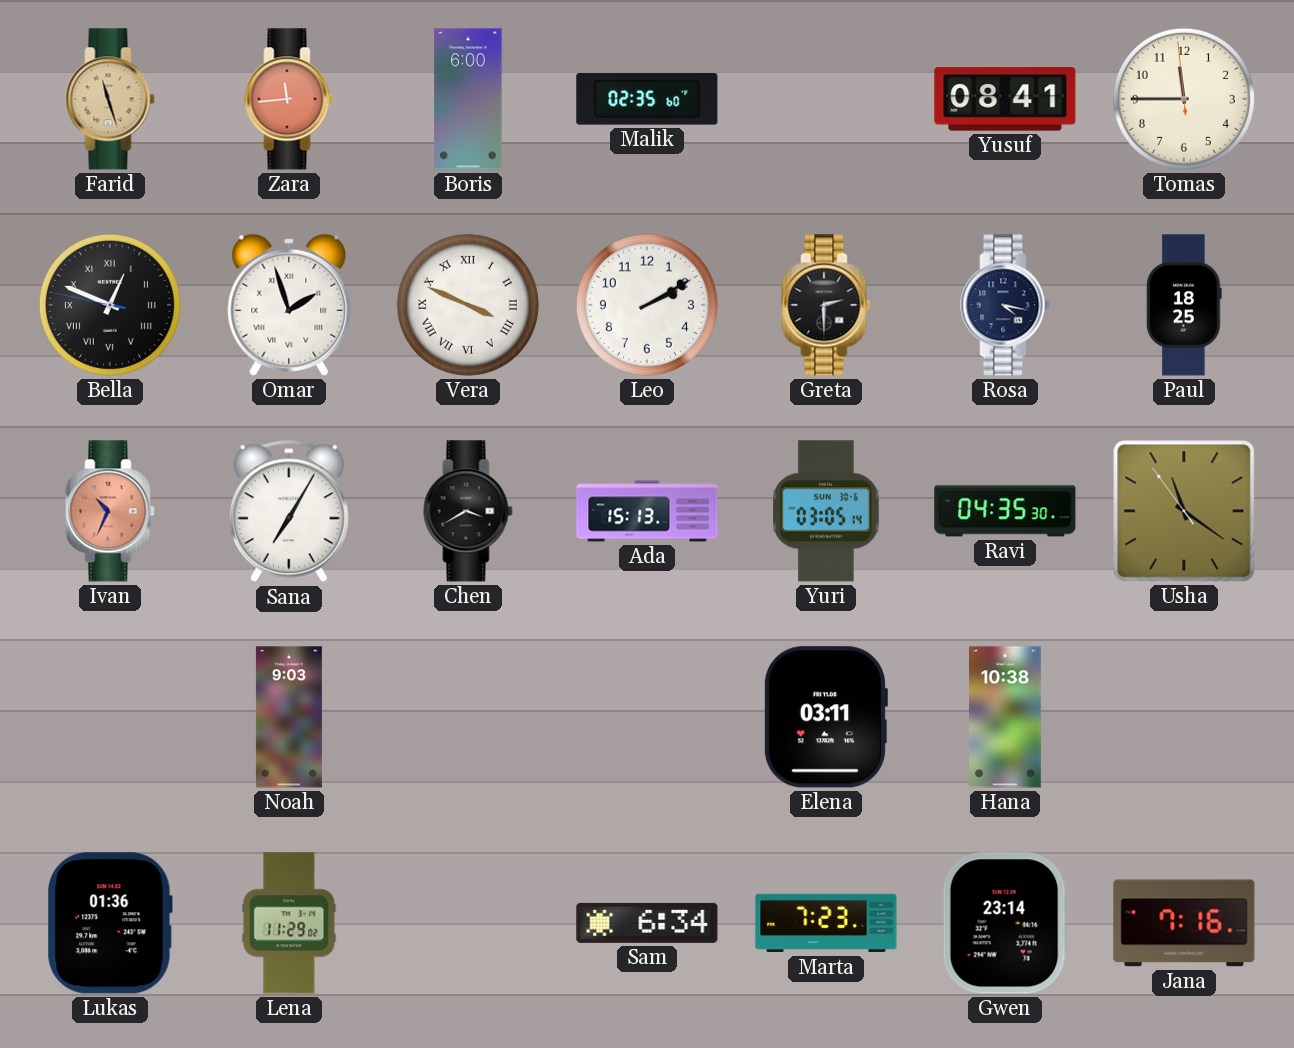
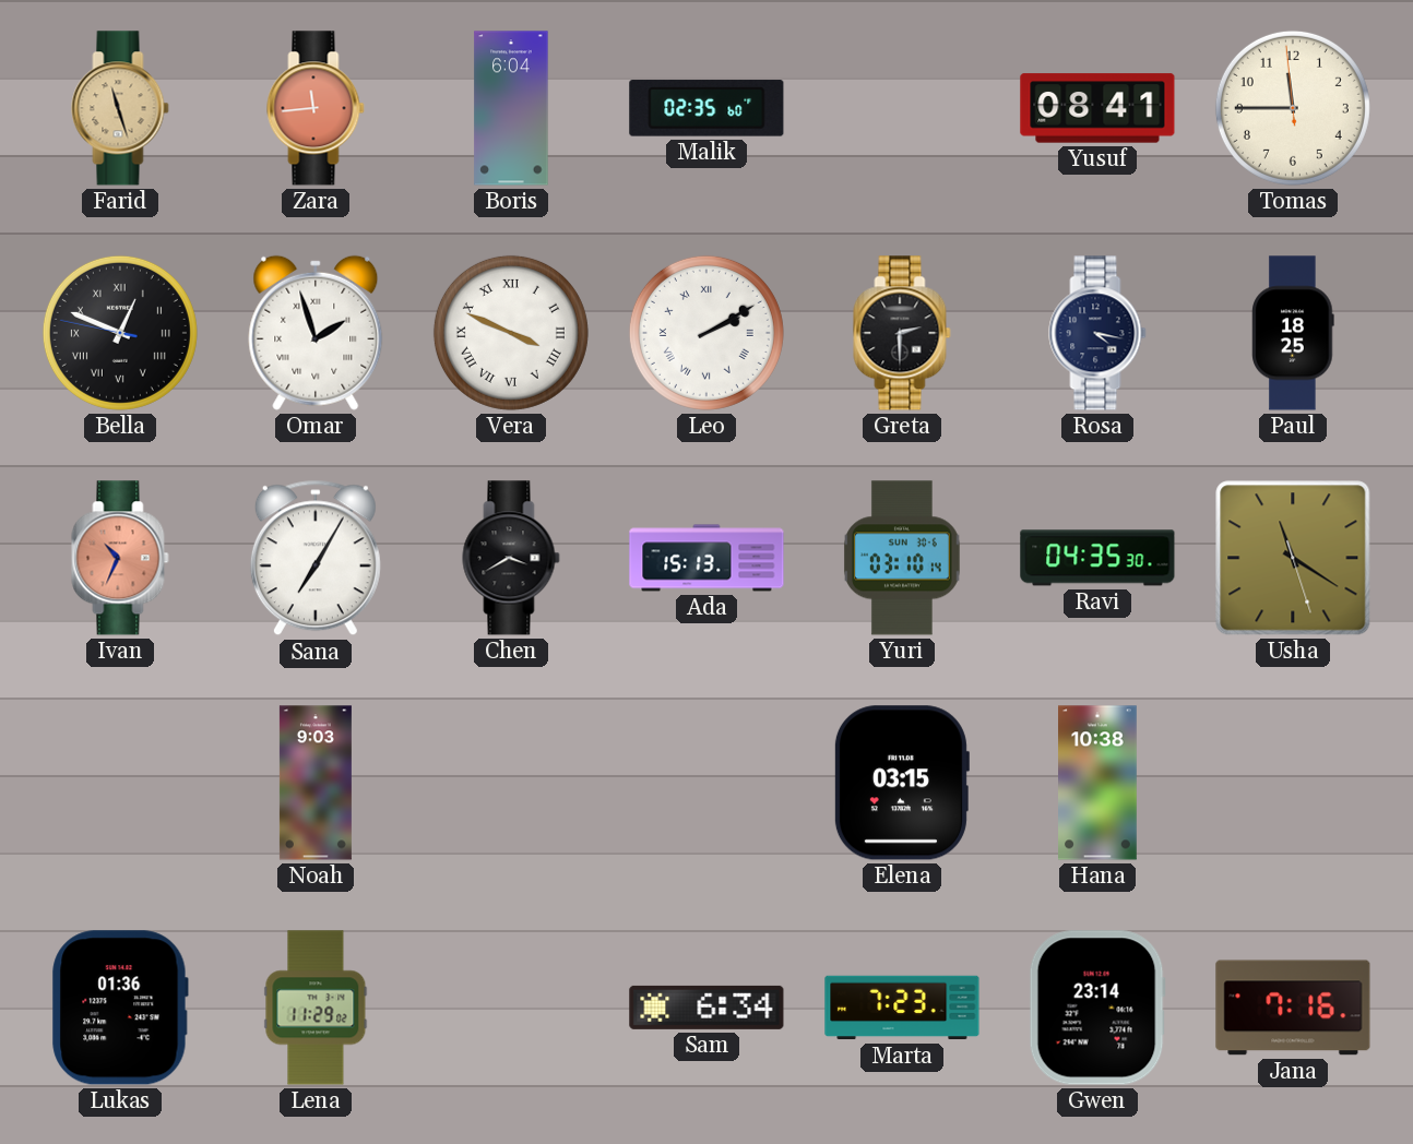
Boris: 6:00 -> 6:04
Leo numerals: Arabic -> Roman
Yuri: 03:05 -> 03:10
Usha: 11:20:54 -> 11:20:27
Elena: 03:11 -> 03:15
